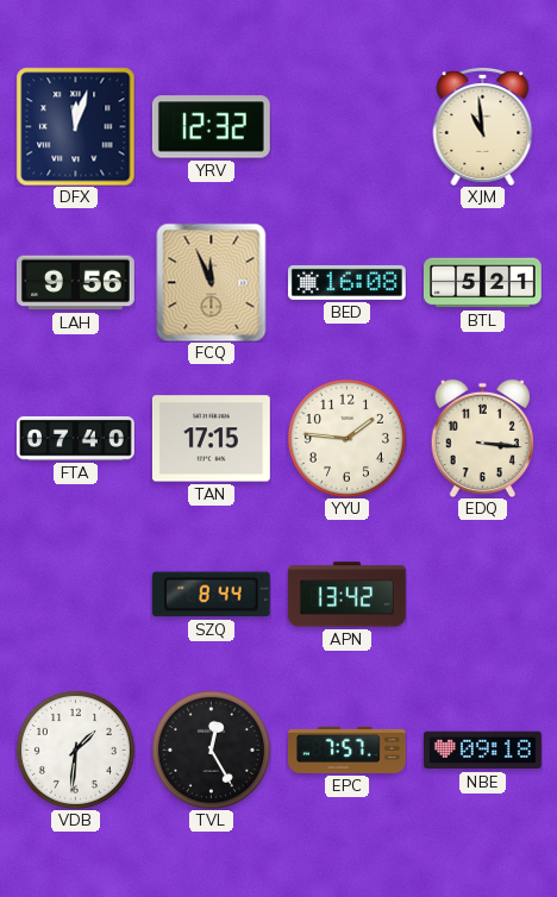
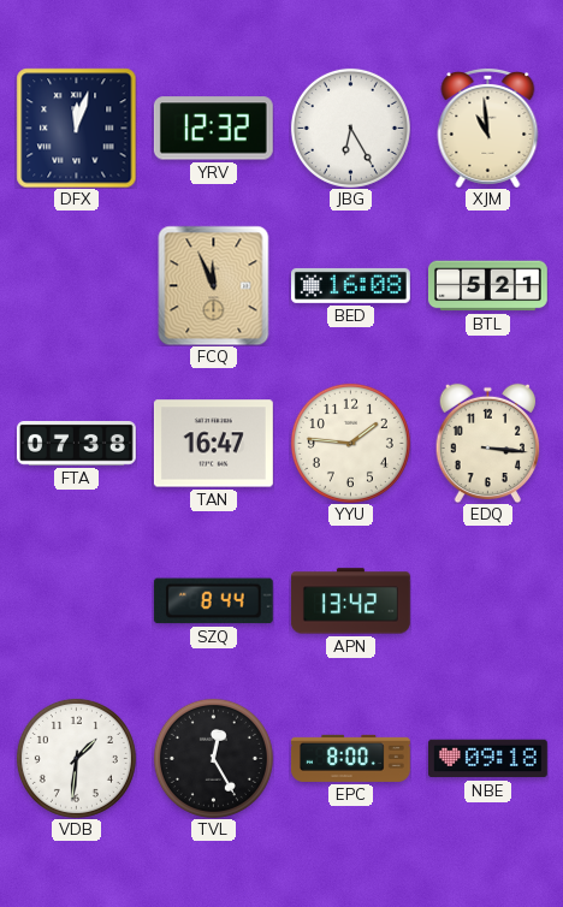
JBG: none -> 6:25
LAH: 9:56 -> none
FTA: 07:40 -> 07:38
TAN: 17:15 -> 16:47
EPC: 7:57 -> 8:00
